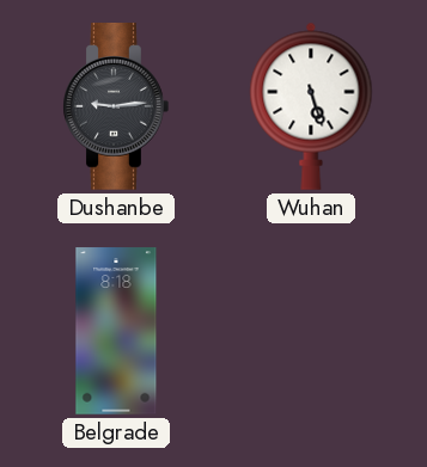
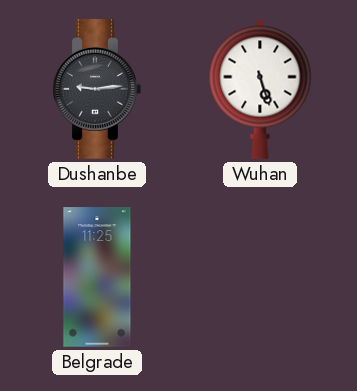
Belgrade: 8:18 -> 11:25
